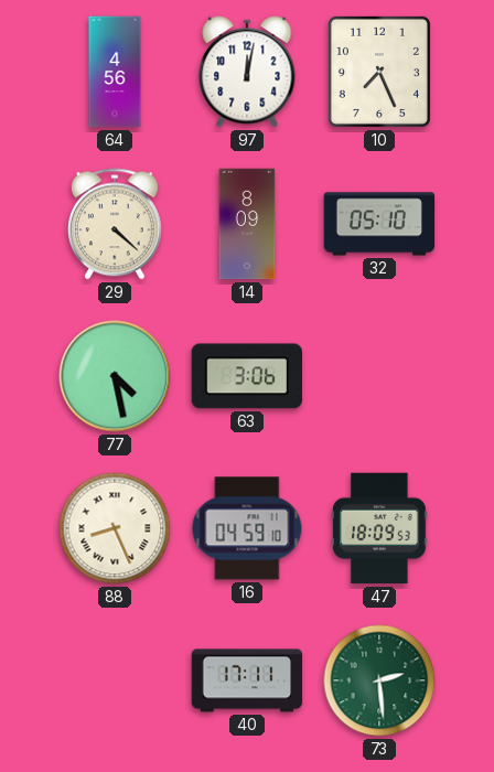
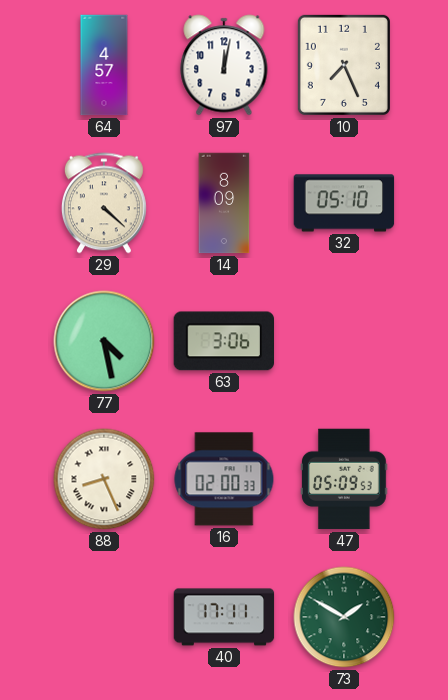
64: 4:56 -> 4:57
16: 04:59 -> 02:00
47: 18:09 -> 05:09
73: 2:29 -> 1:50
